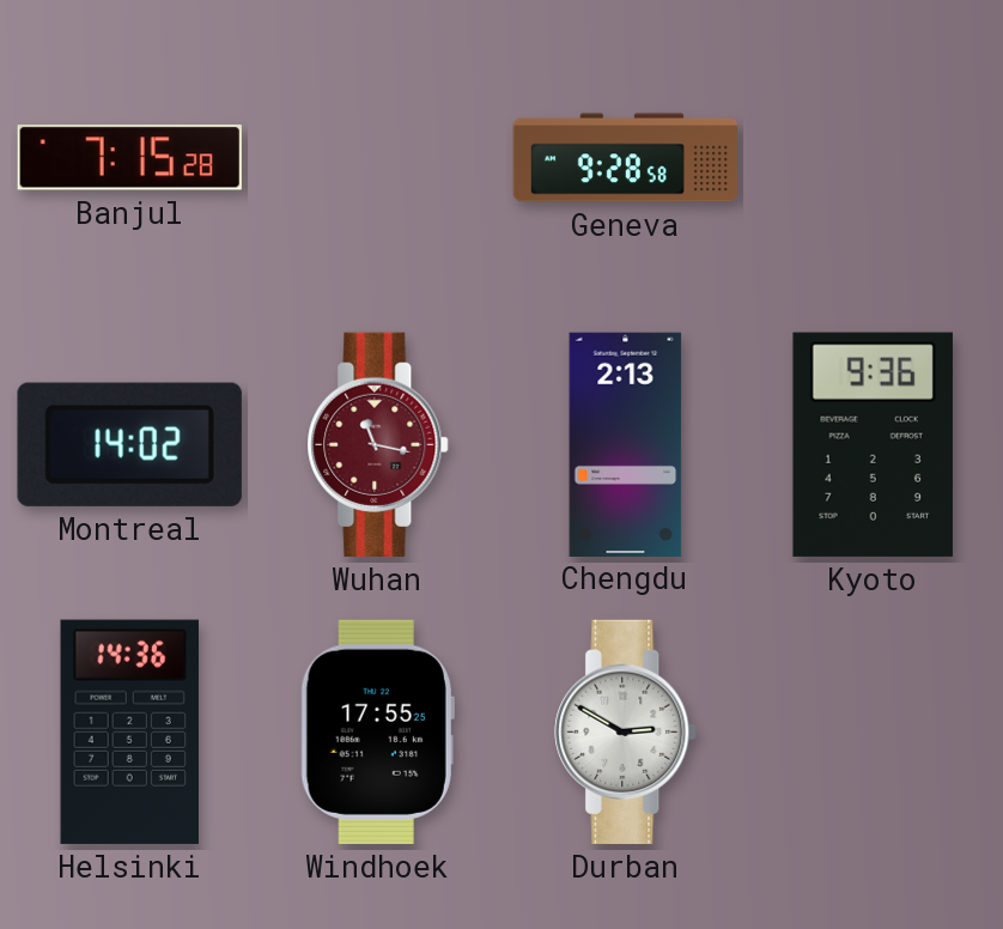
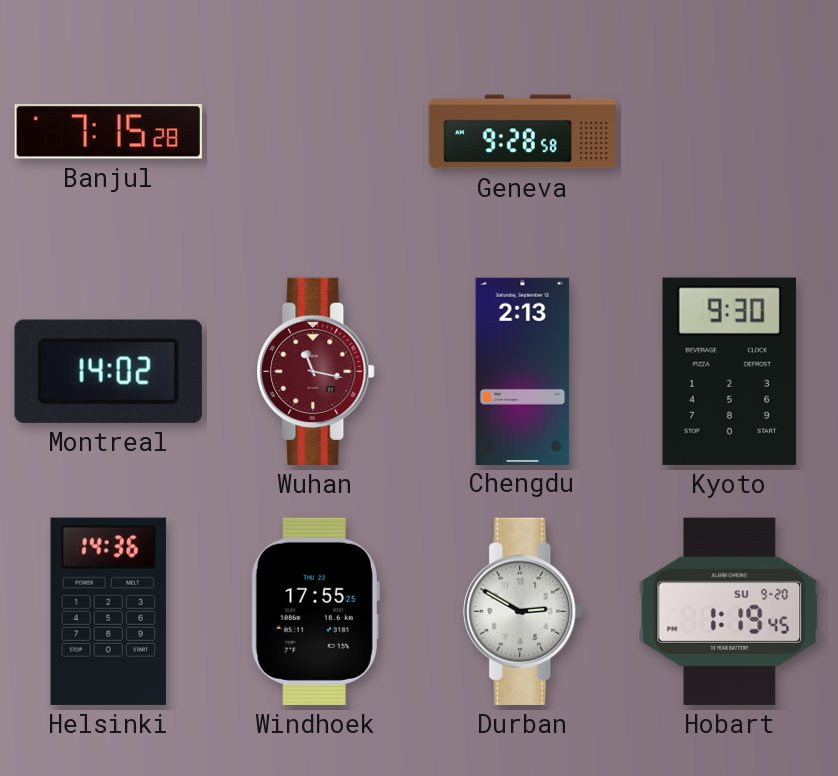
Kyoto: 9:36 -> 9:30
Hobart: none -> 1:19
